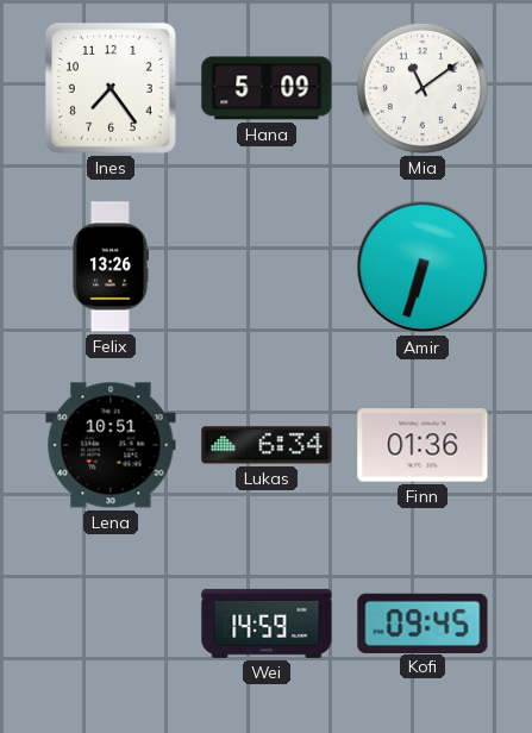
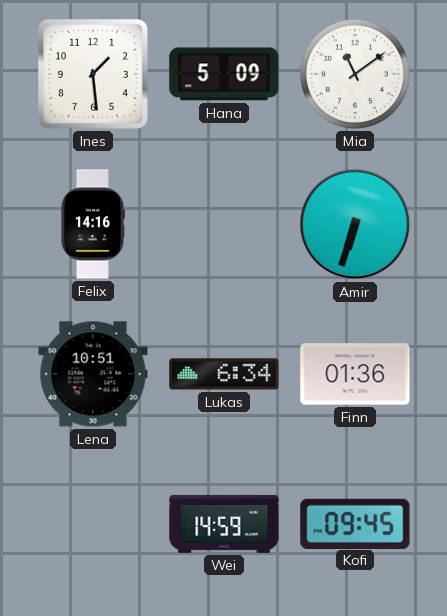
Ines: 7:24 -> 1:29
Felix: 13:26 -> 14:16
